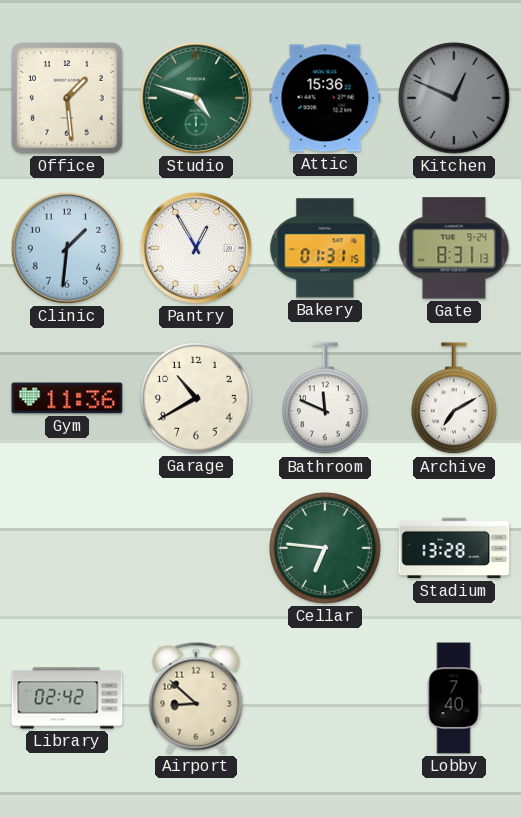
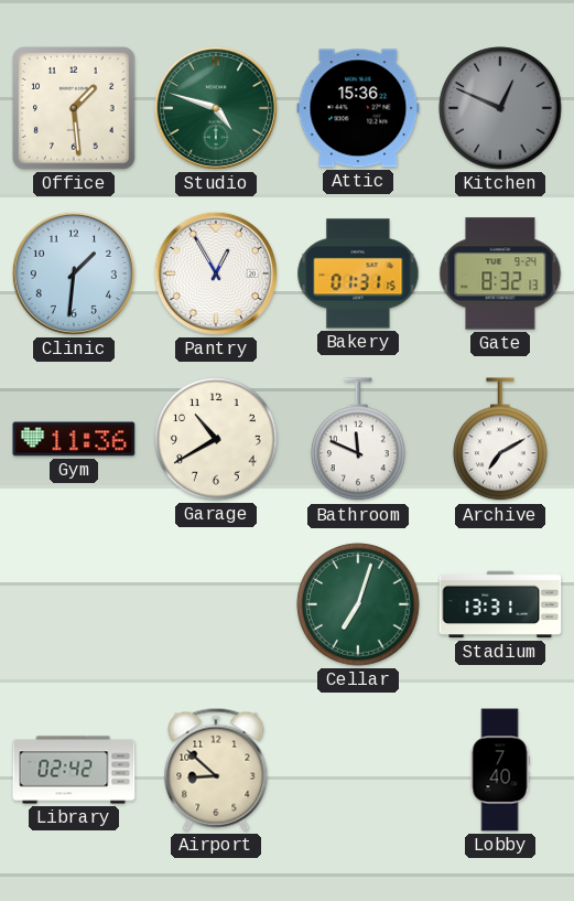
Gate: 8:31 -> 8:32
Cellar: 6:46 -> 7:03
Stadium: 13:28 -> 13:31
